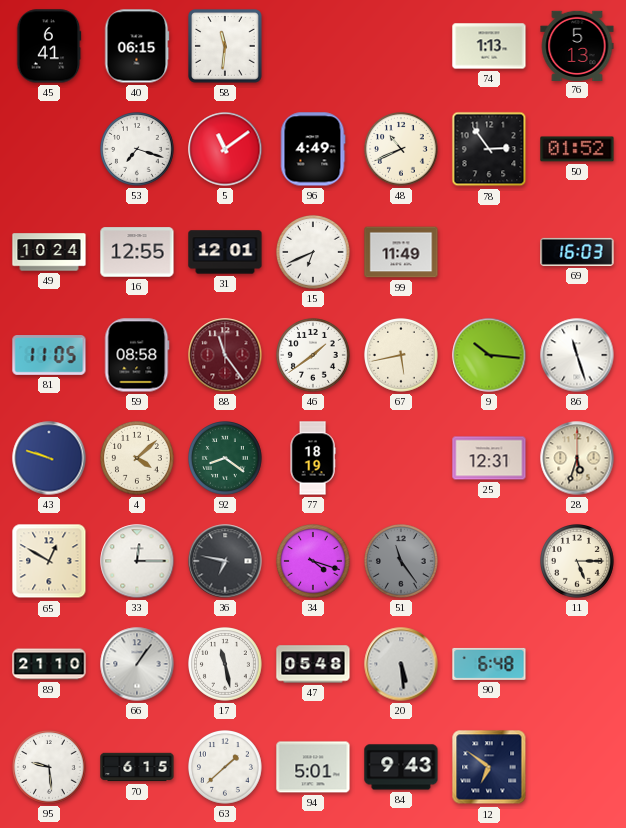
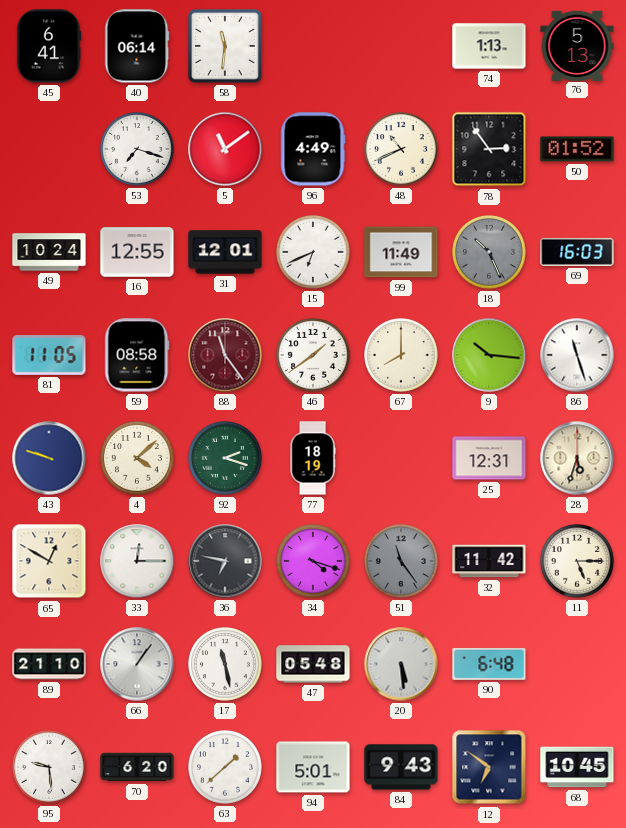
40: 06:15 -> 06:14
18: none -> 10:26
67: 5:43 -> 8:00
92: 8:21 -> 2:18
32: none -> 11:42
70: 6:15 -> 6:20
68: none -> 10:45
